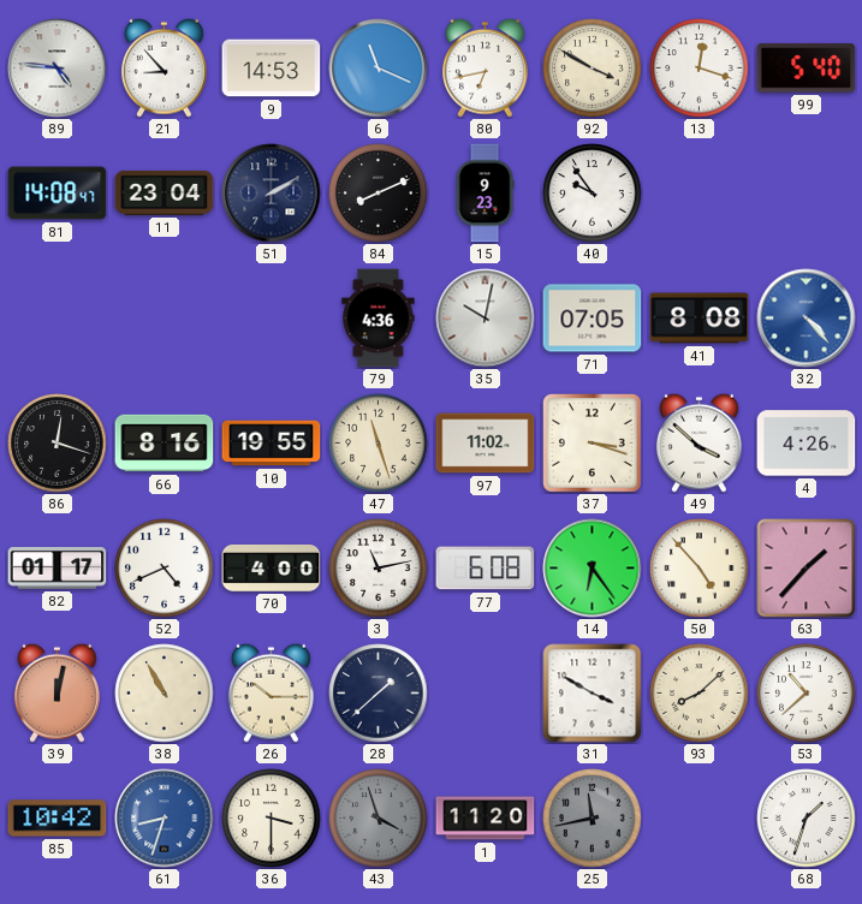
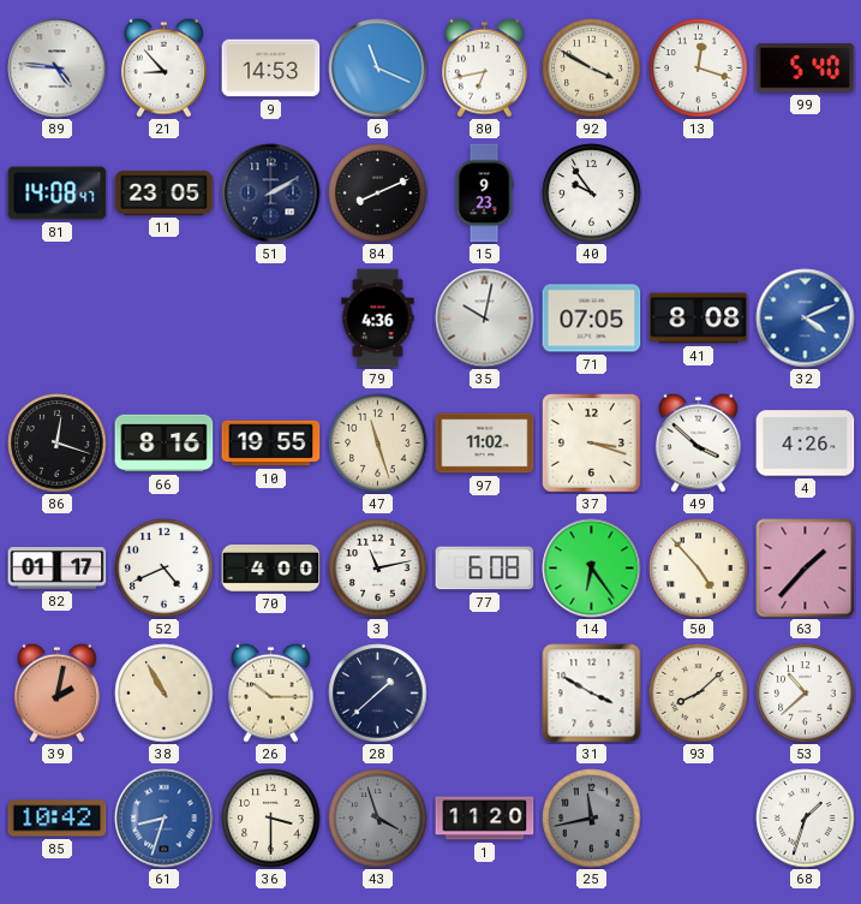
11: 23:04 -> 23:05
32: 4:23 -> 4:11
39: 12:02 -> 2:02
